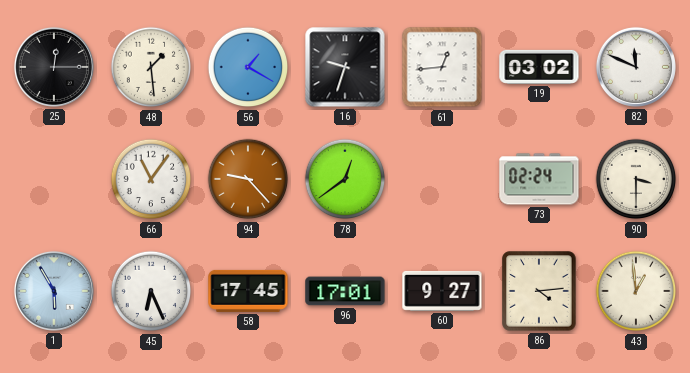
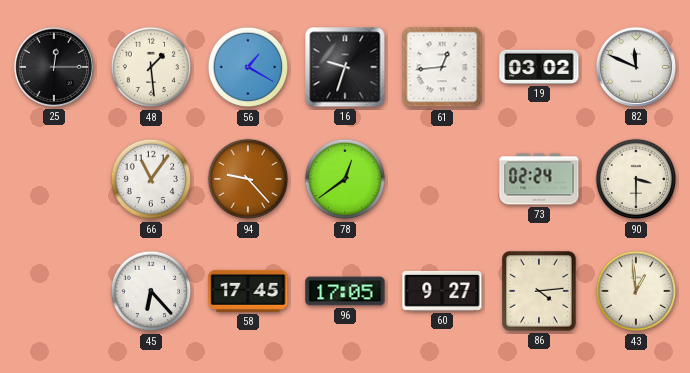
1: 5:55 -> none
45: 6:26 -> 6:23
96: 17:01 -> 17:05
